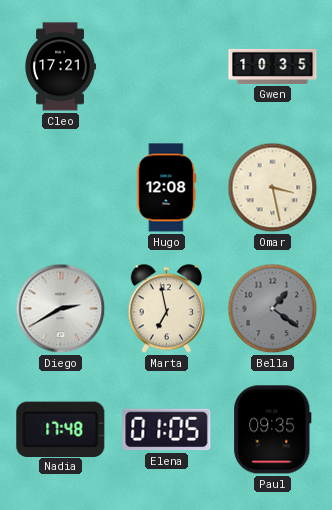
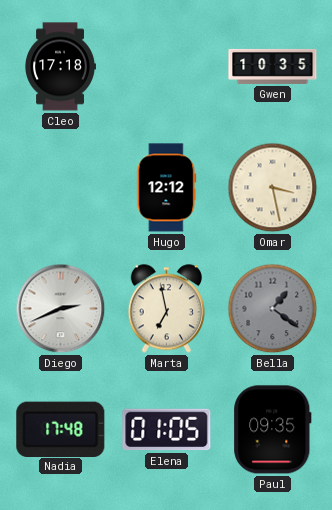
Cleo: 17:21 -> 17:18
Hugo: 12:08 -> 12:12
Diego: 2:40 -> 2:41
